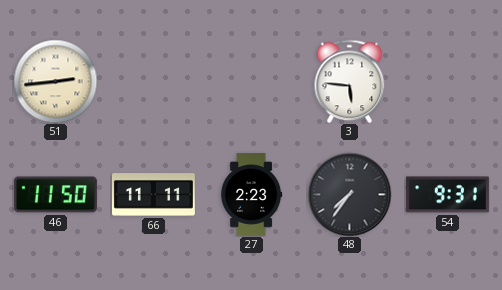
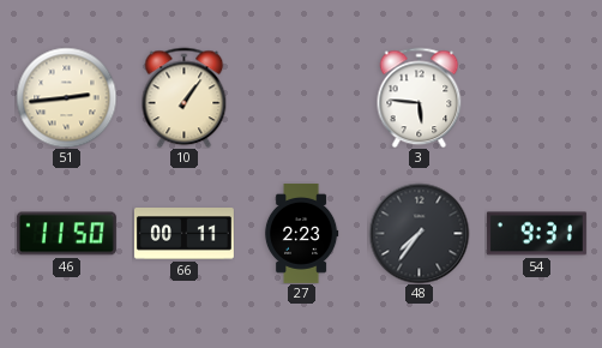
10: none -> 1:06
66: 11:11 -> 00:11
